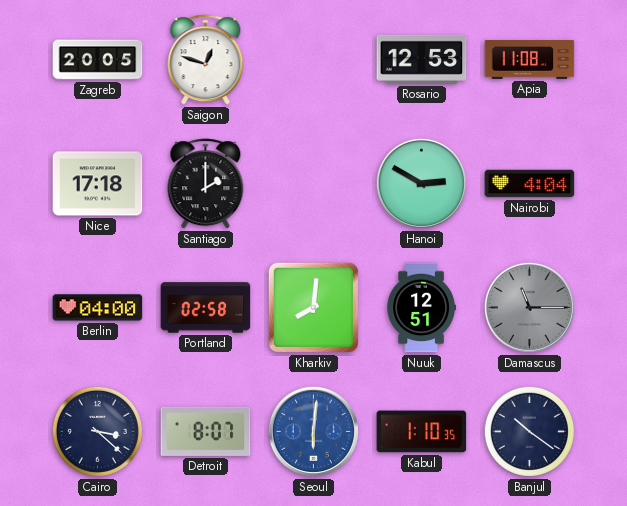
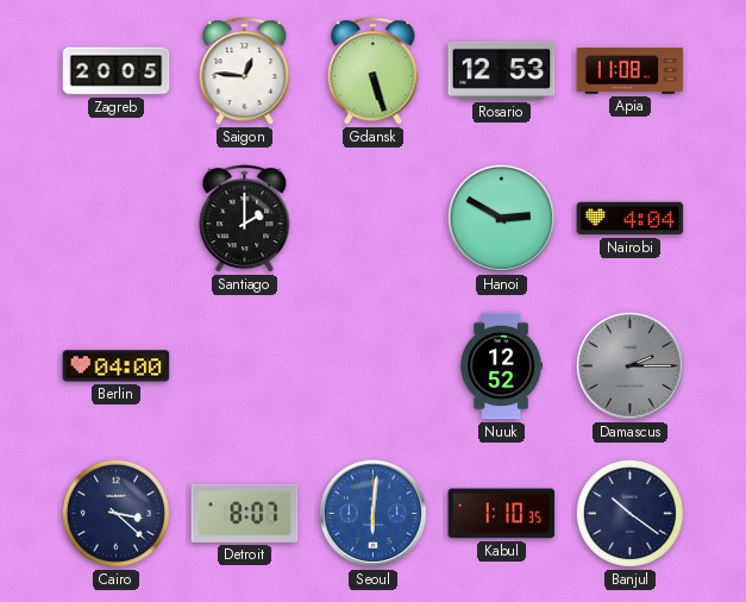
Saigon: 12:48 -> 12:46
Gdansk: none -> 5:27
Nice: 17:18 -> none
Portland: 02:58 -> none
Kharkiv: 8:01 -> none
Nuuk: 12:51 -> 12:52
Damascus: 11:15 -> 2:15
